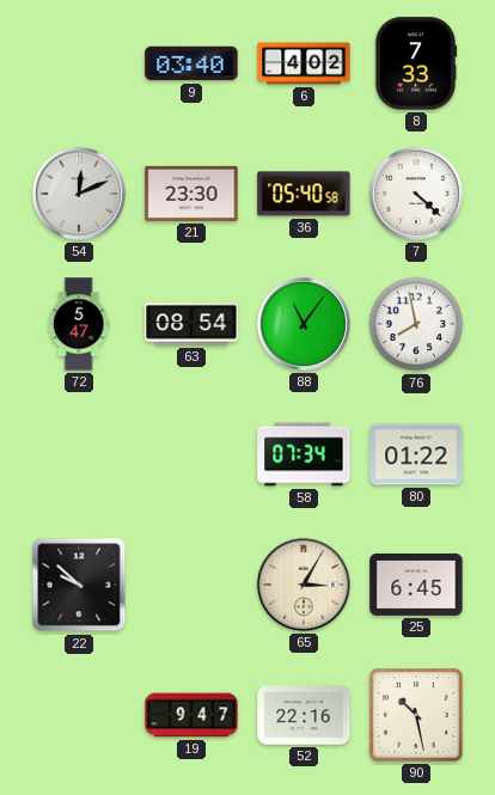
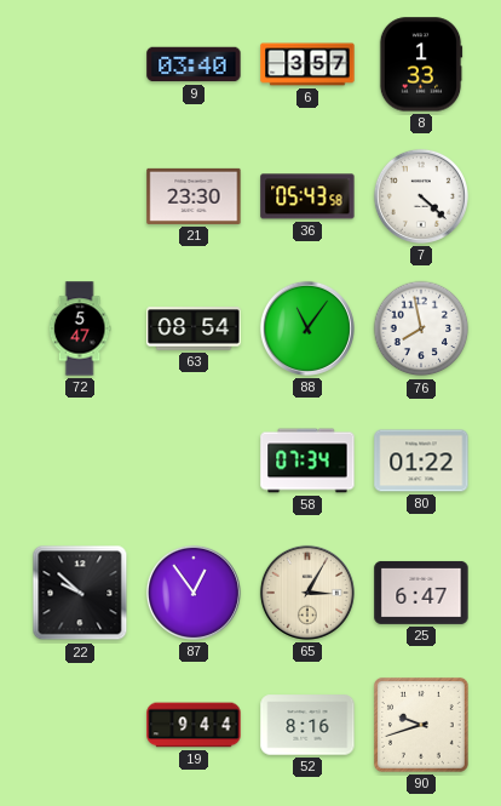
6: 4:02 -> 3:57
8: 7:33 -> 1:33
54: 12:11 -> none
36: 05:40 -> 05:43
87: none -> 12:54
25: 6:45 -> 6:47
19: 9:47 -> 9:44
52: 22:16 -> 8:16
90: 10:28 -> 9:42
